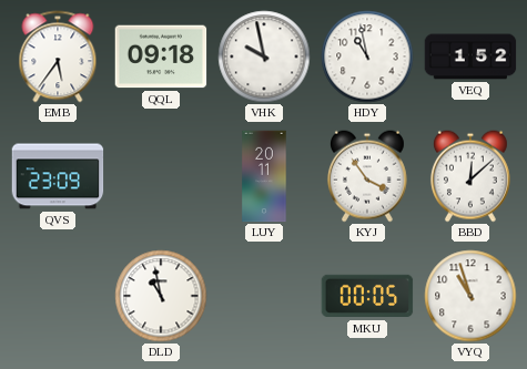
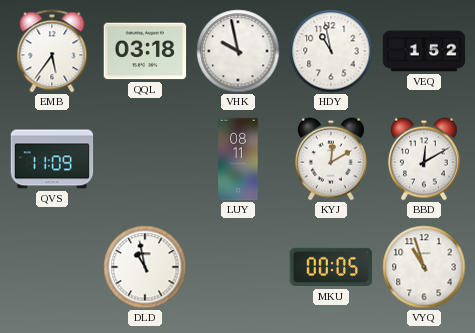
QQL: 09:18 -> 03:18
QVS: 23:09 -> 11:09
LUY: 20:11 -> 08:11
KYJ: 3:54 -> 12:10
BBD: 12:08 -> 12:10
